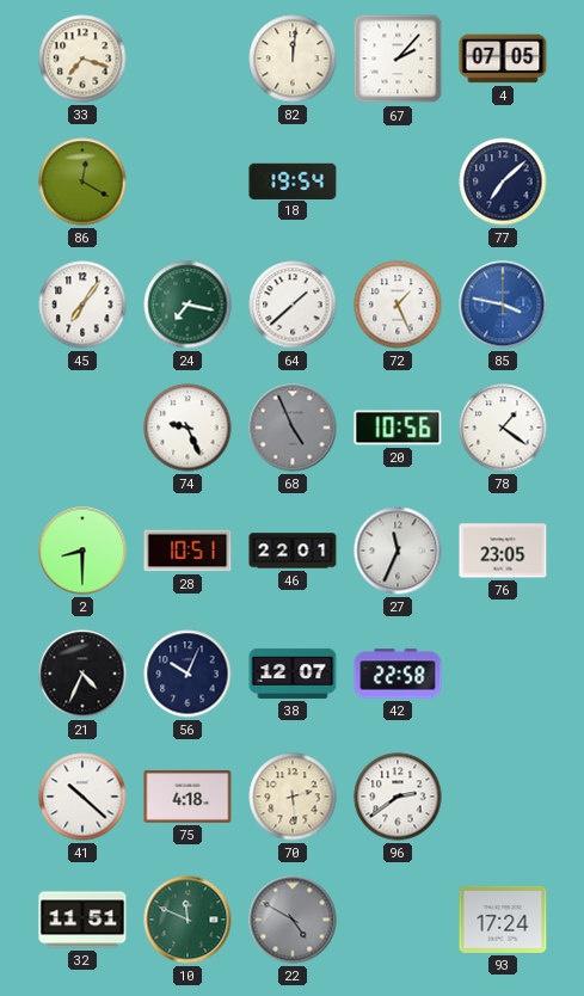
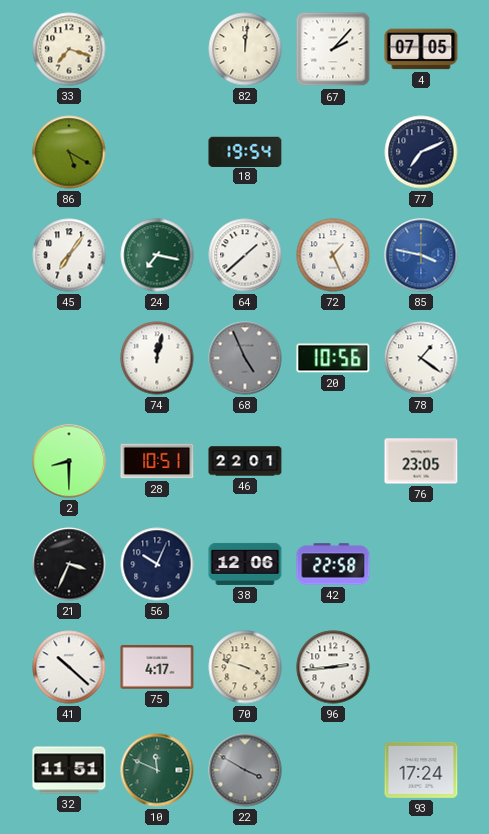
86: 12:20 -> 5:20
77: 7:08 -> 7:11
74: 9:26 -> 12:02
27: 11:34 -> none
21: 4:34 -> 3:34
38: 12:07 -> 12:06
75: 4:18 -> 4:17
70: 2:29 -> 3:48
96: 2:39 -> 2:44
22: 4:50 -> 3:50
